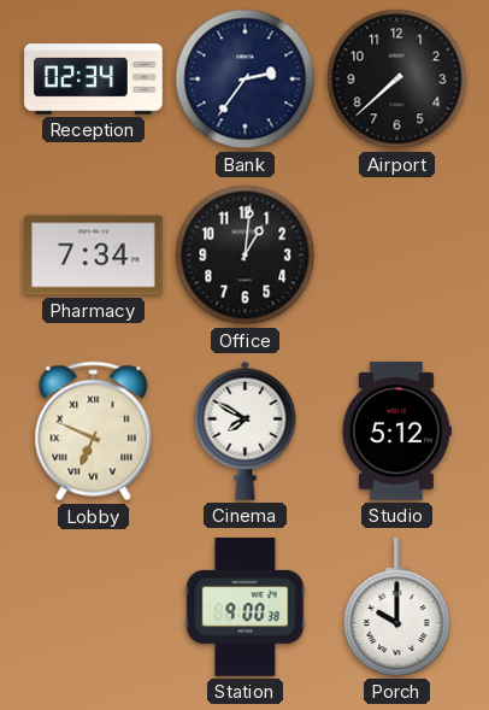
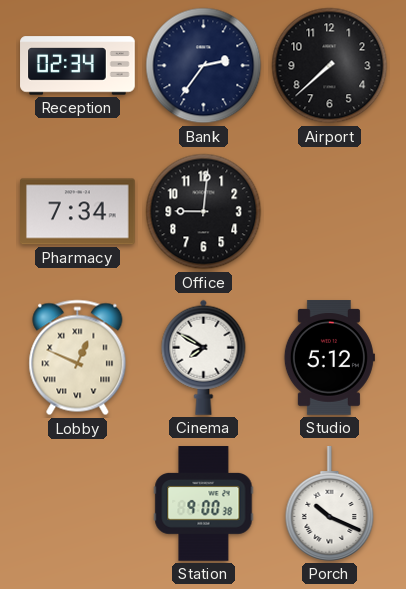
Office: 1:01 -> 9:01
Lobby: 6:49 -> 12:49
Porch: 10:00 -> 10:19
